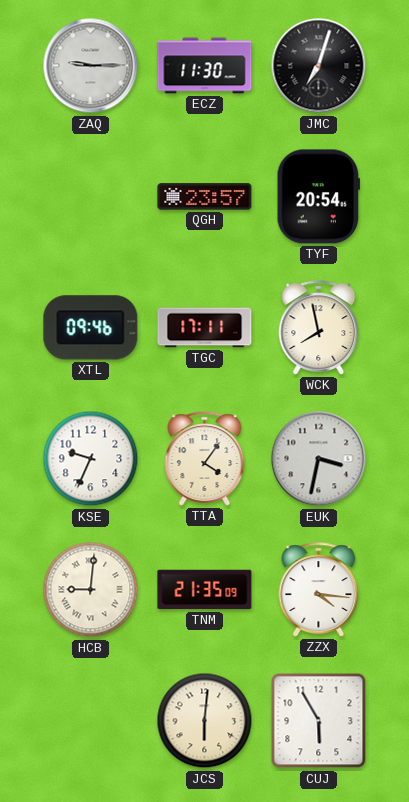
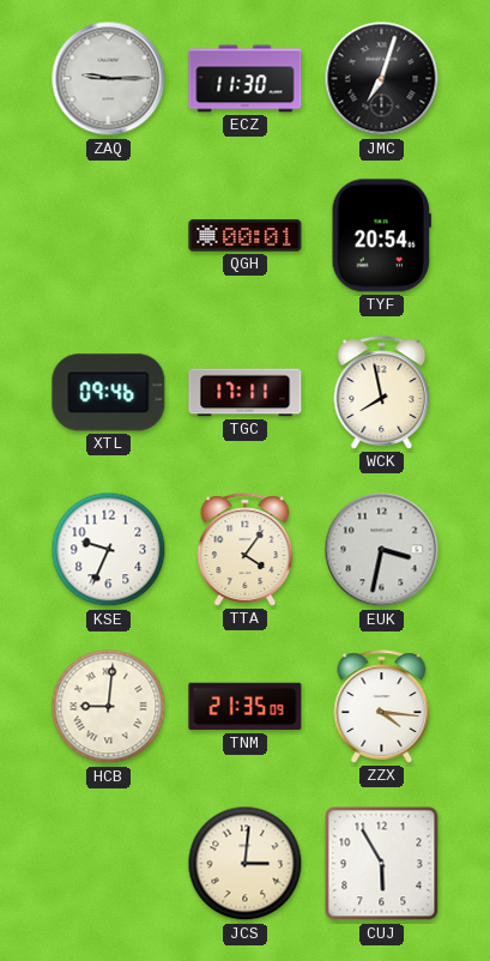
QGH: 23:57 -> 00:01
JCS: 6:01 -> 3:01
